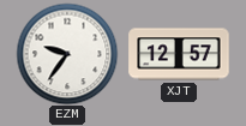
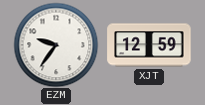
XJT: 12:57 -> 12:59
